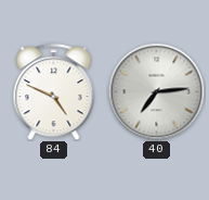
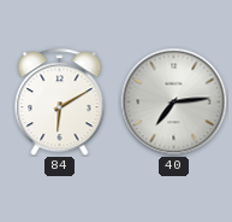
84: 4:49 -> 6:10
